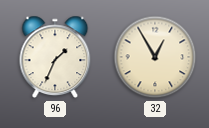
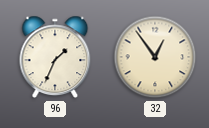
32: 12:55 -> 12:54
